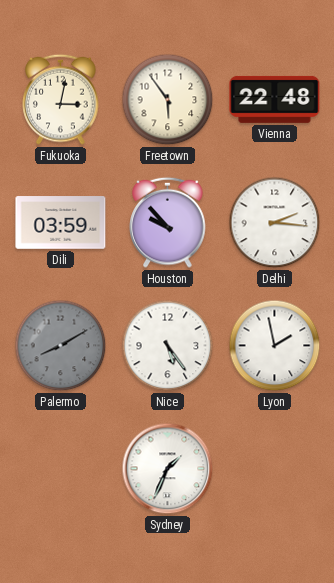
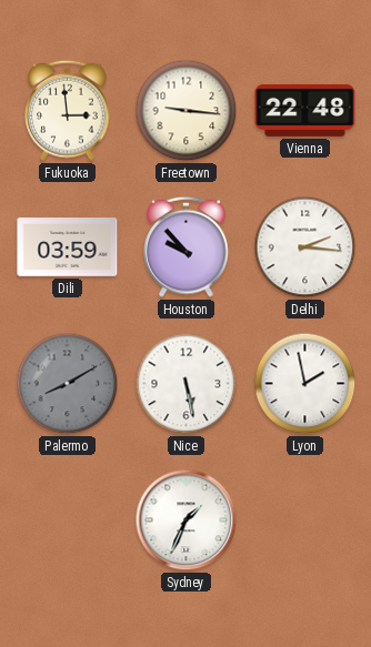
Fukuoka: 3:02 -> 2:59
Freetown: 5:54 -> 9:16
Nice: 5:24 -> 5:28
